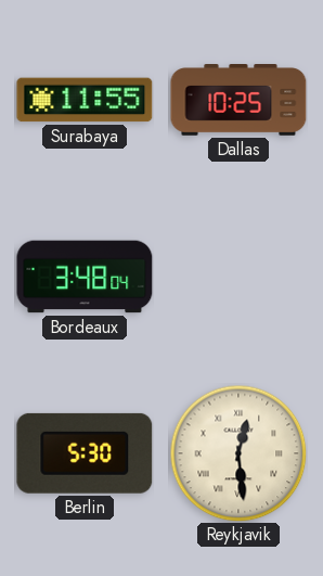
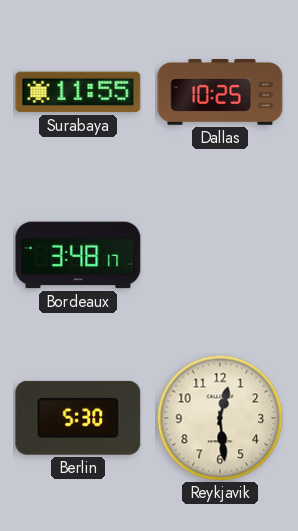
Bordeaux: 3:48:04 -> 3:48:17
Reykjavik numerals: Roman -> Arabic
